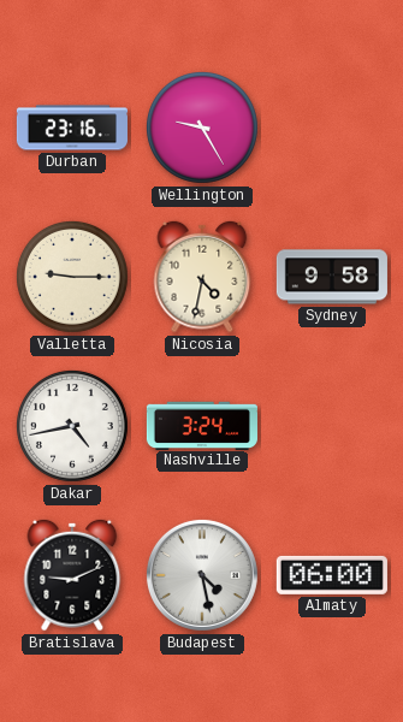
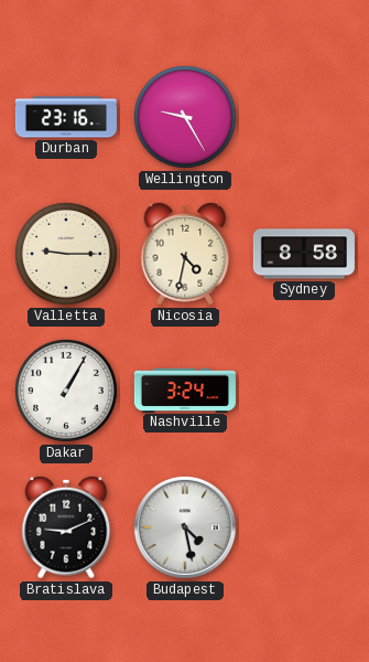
Sydney: 9:58 -> 8:58
Dakar: 4:43 -> 1:05
Almaty: 06:00 -> none
